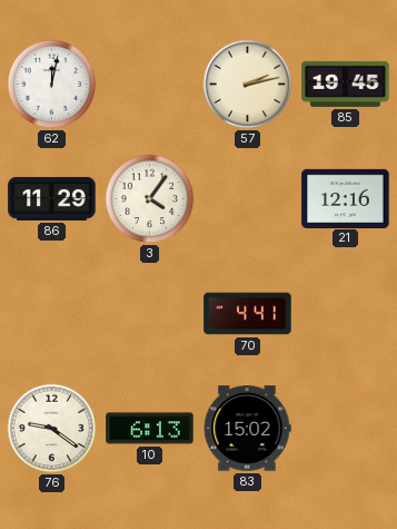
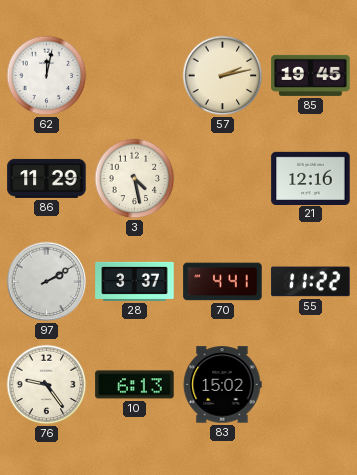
3: 4:06 -> 4:28
97: none -> 2:10
28: none -> 3:37
55: none -> 11:22
76: 9:21 -> 9:24
